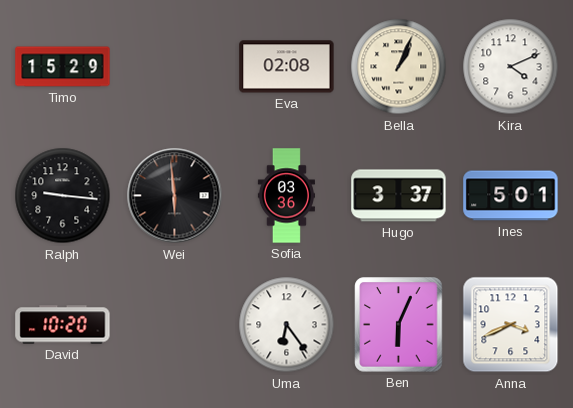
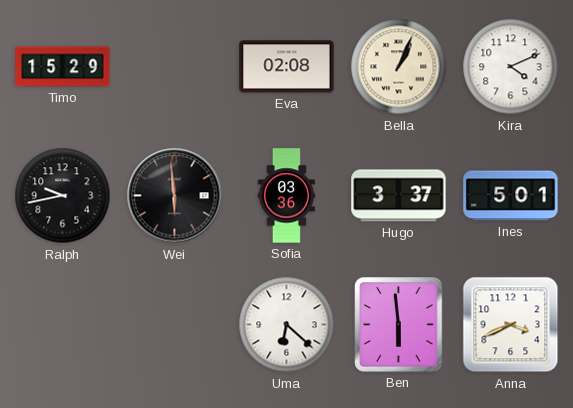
Ralph: 9:16 -> 9:43
David: 10:20 -> none
Uma: 6:24 -> 6:22
Ben: 6:04 -> 5:59
